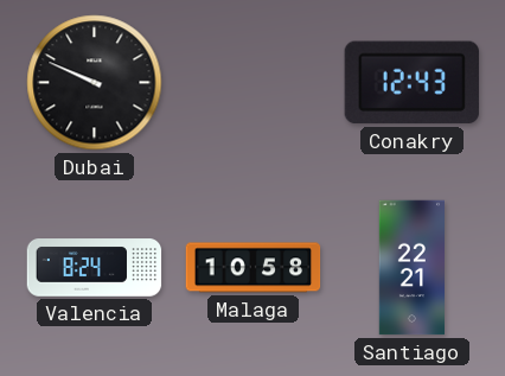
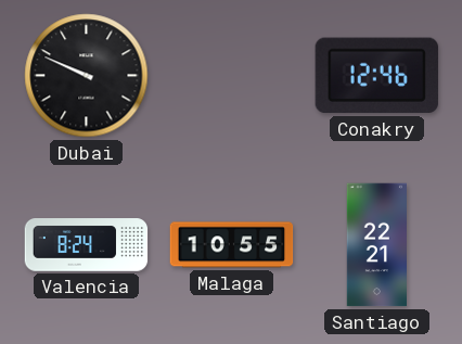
Conakry: 12:43 -> 12:46
Malaga: 10:58 -> 10:55
